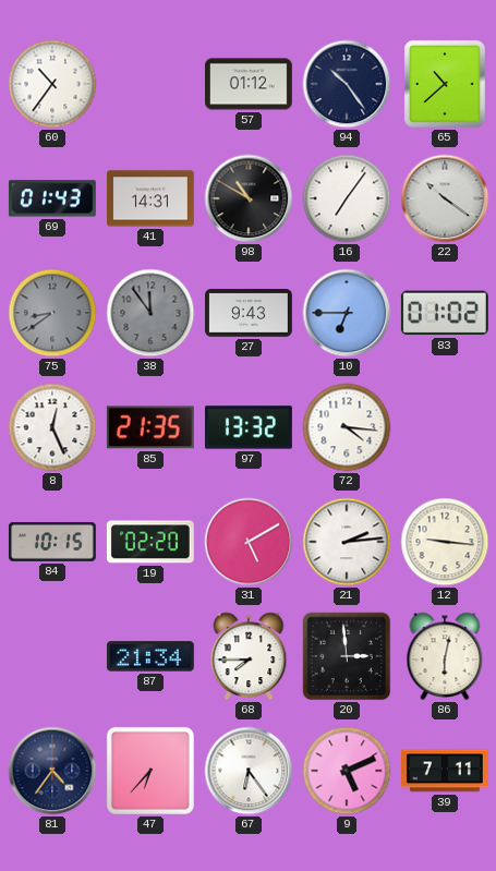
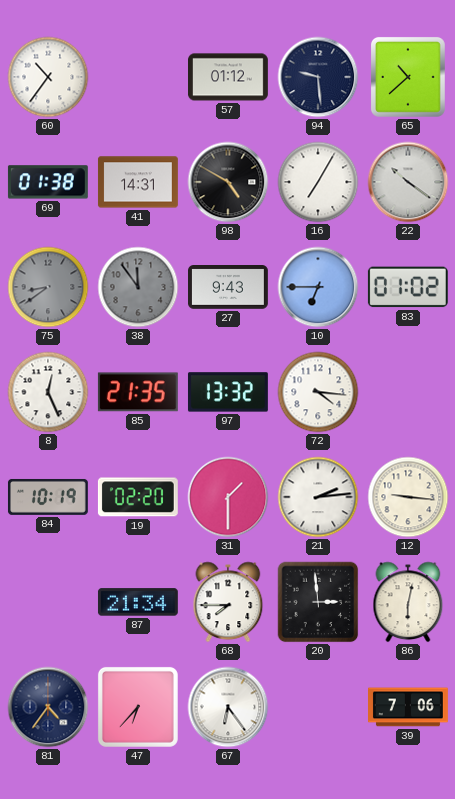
94: 10:24 -> 9:29
69: 01:43 -> 01:38
98: 10:50 -> 4:50
16: 7:06 -> 7:05
84: 10:15 -> 10:19
31: 5:10 -> 1:30
9: 5:11 -> none
39: 7:11 -> 7:06
